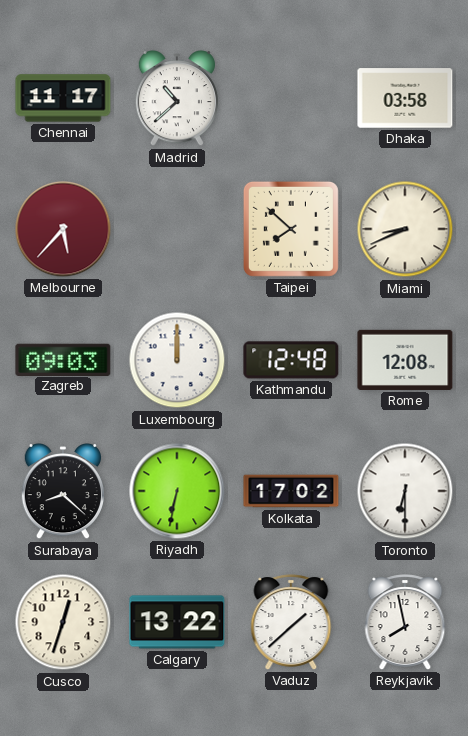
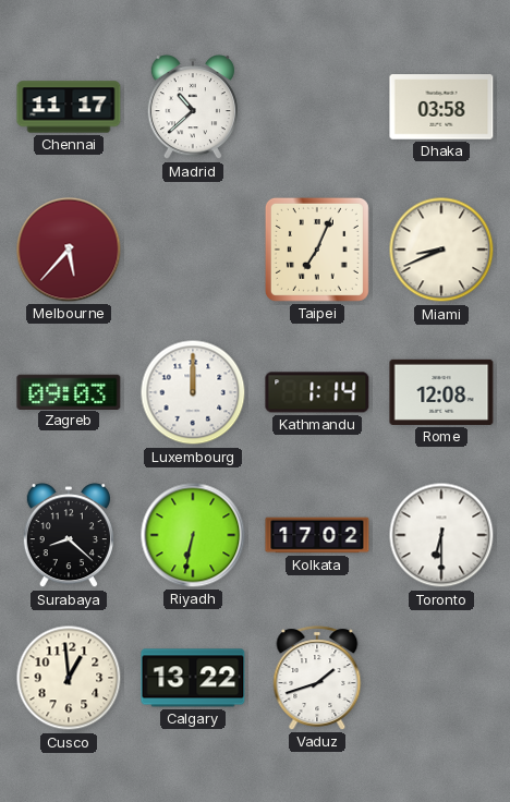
Taipei: 7:52 -> 7:04
Kathmandu: 12:48 -> 1:14
Cusco: 12:33 -> 12:59
Vaduz: 1:38 -> 1:42
Reykjavik: 7:58 -> none
